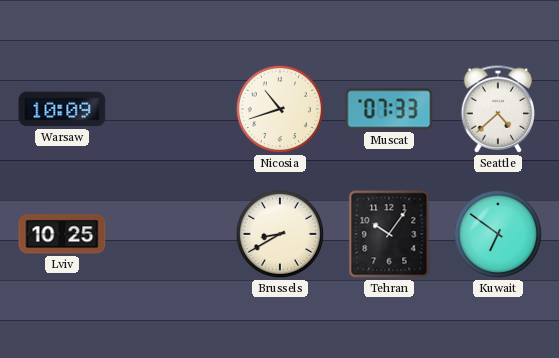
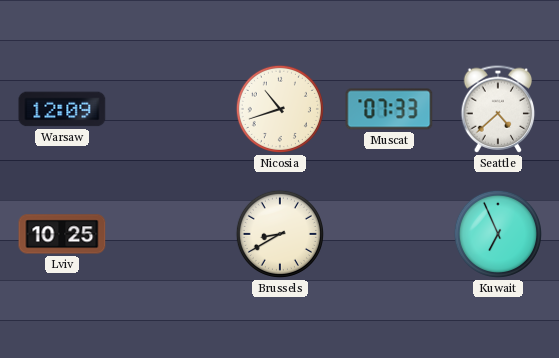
Warsaw: 10:09 -> 12:09
Tehran: 10:06 -> none
Kuwait: 6:51 -> 6:56
